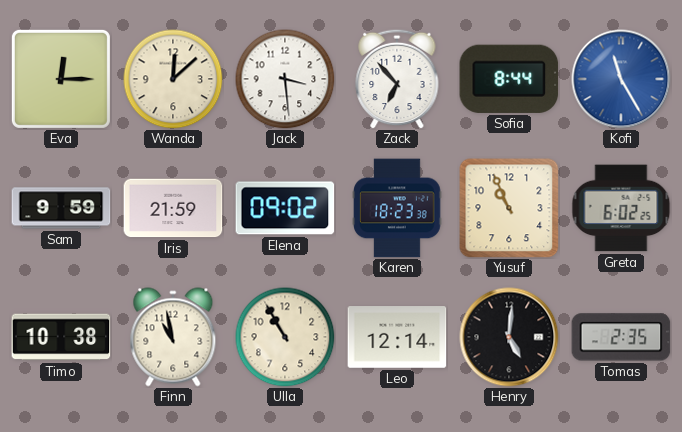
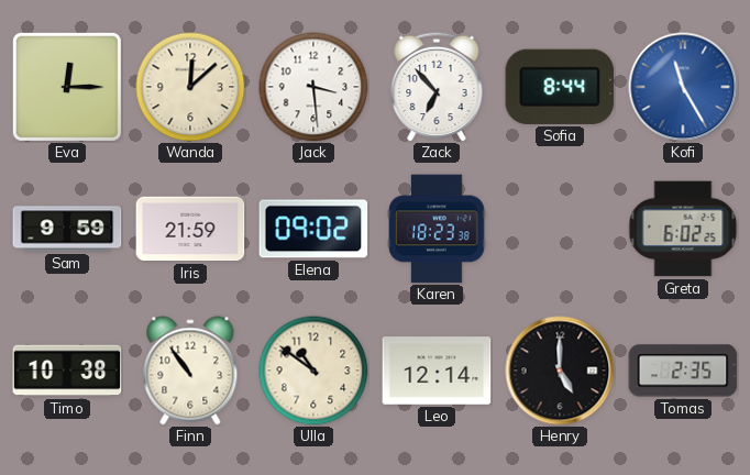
Yusuf: 10:56 -> none
Finn: 10:58 -> 10:54
Ulla: 10:55 -> 10:51
Henry: 5:01 -> 5:00
